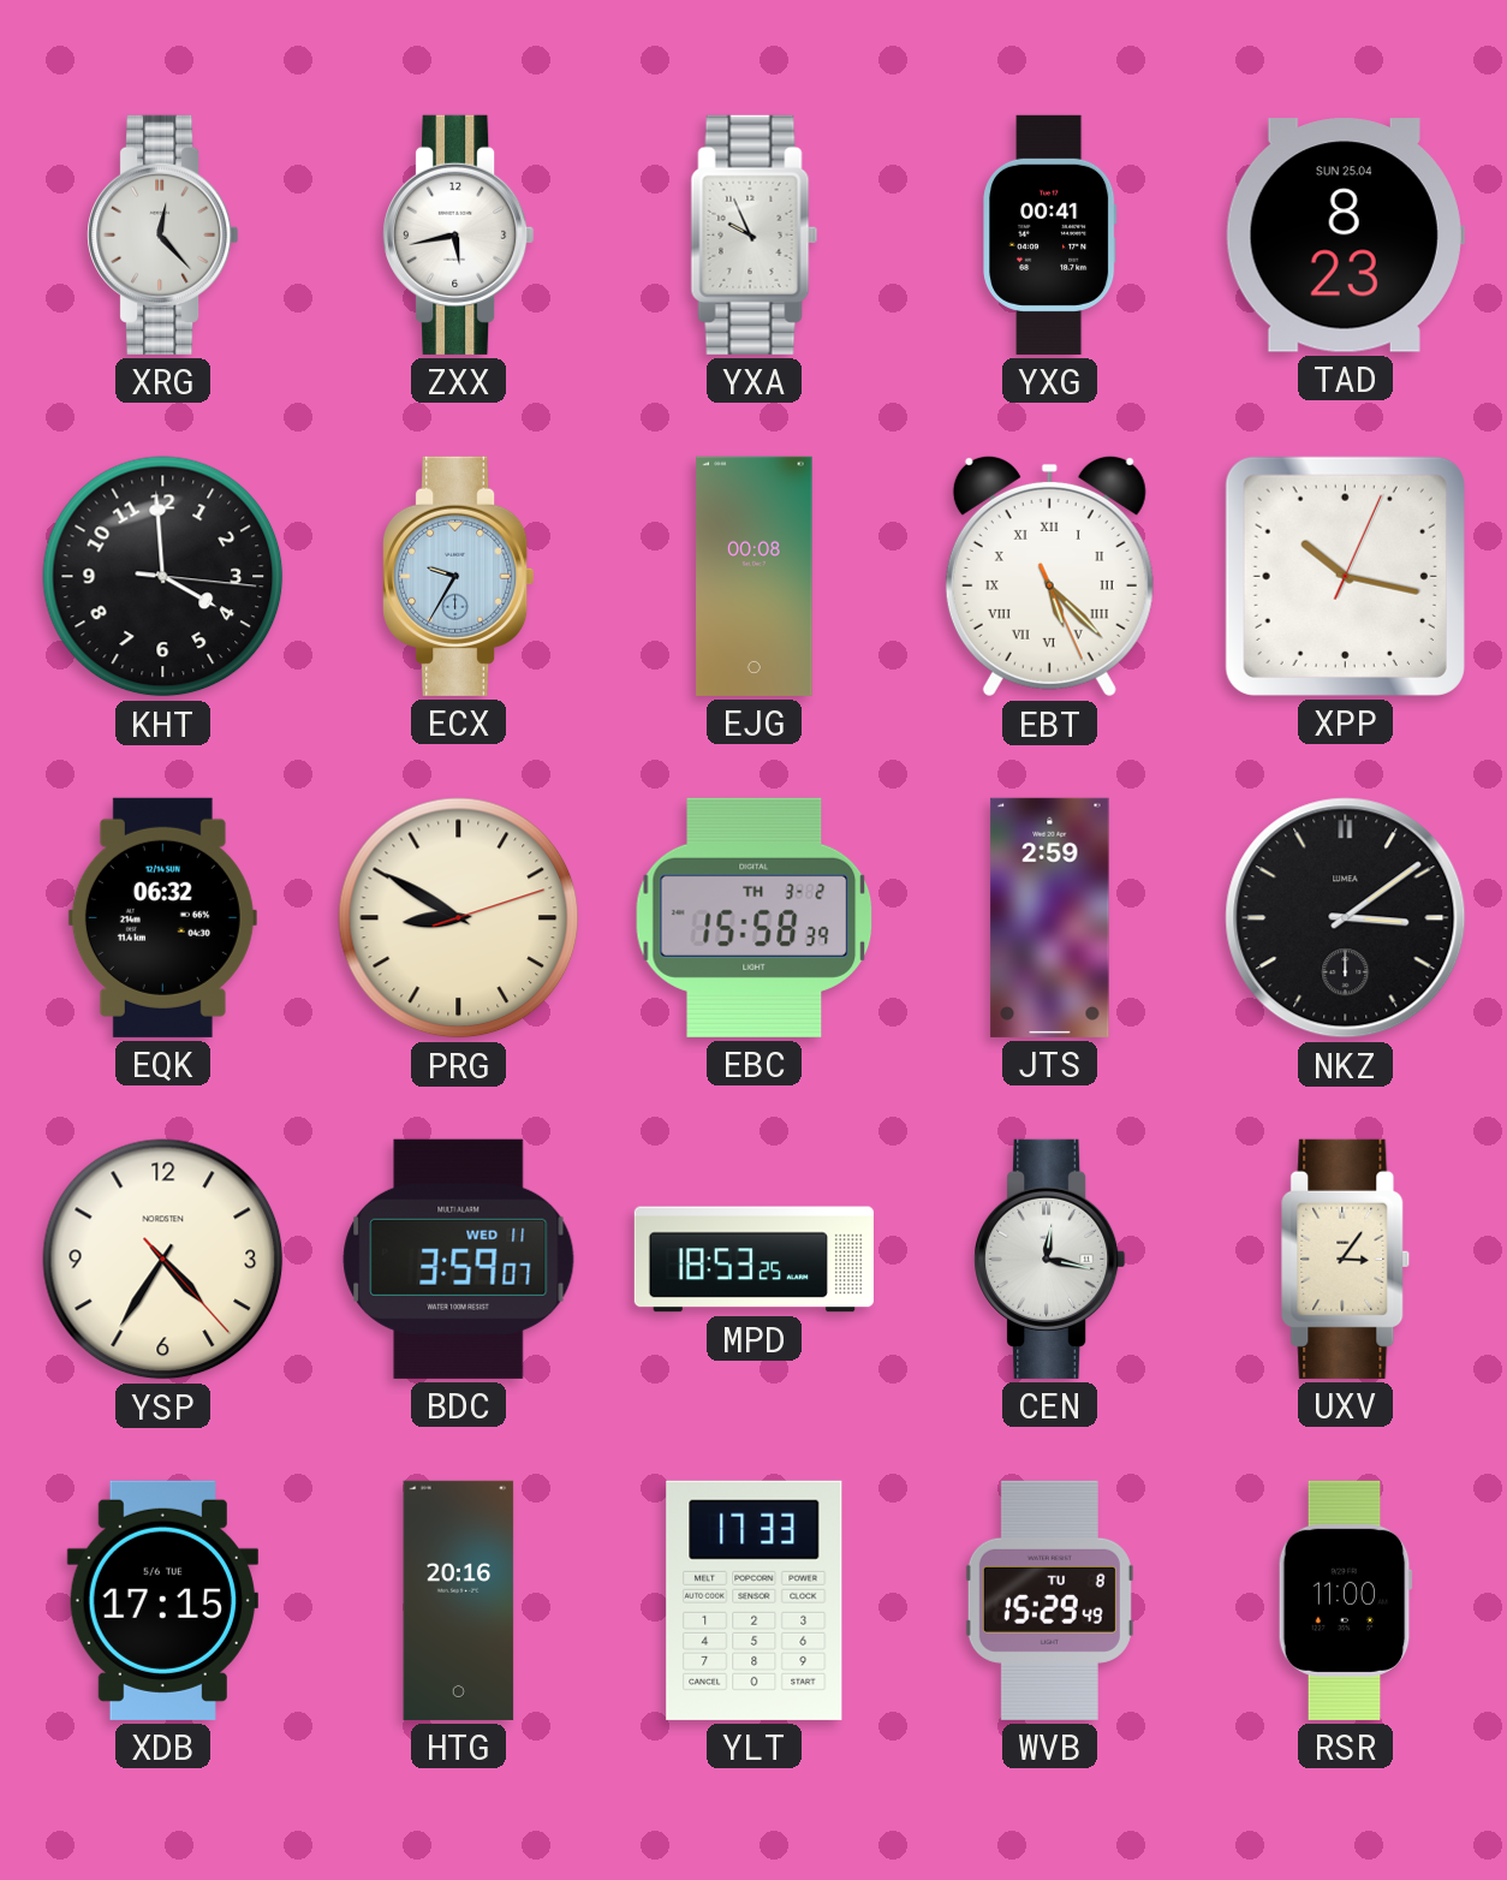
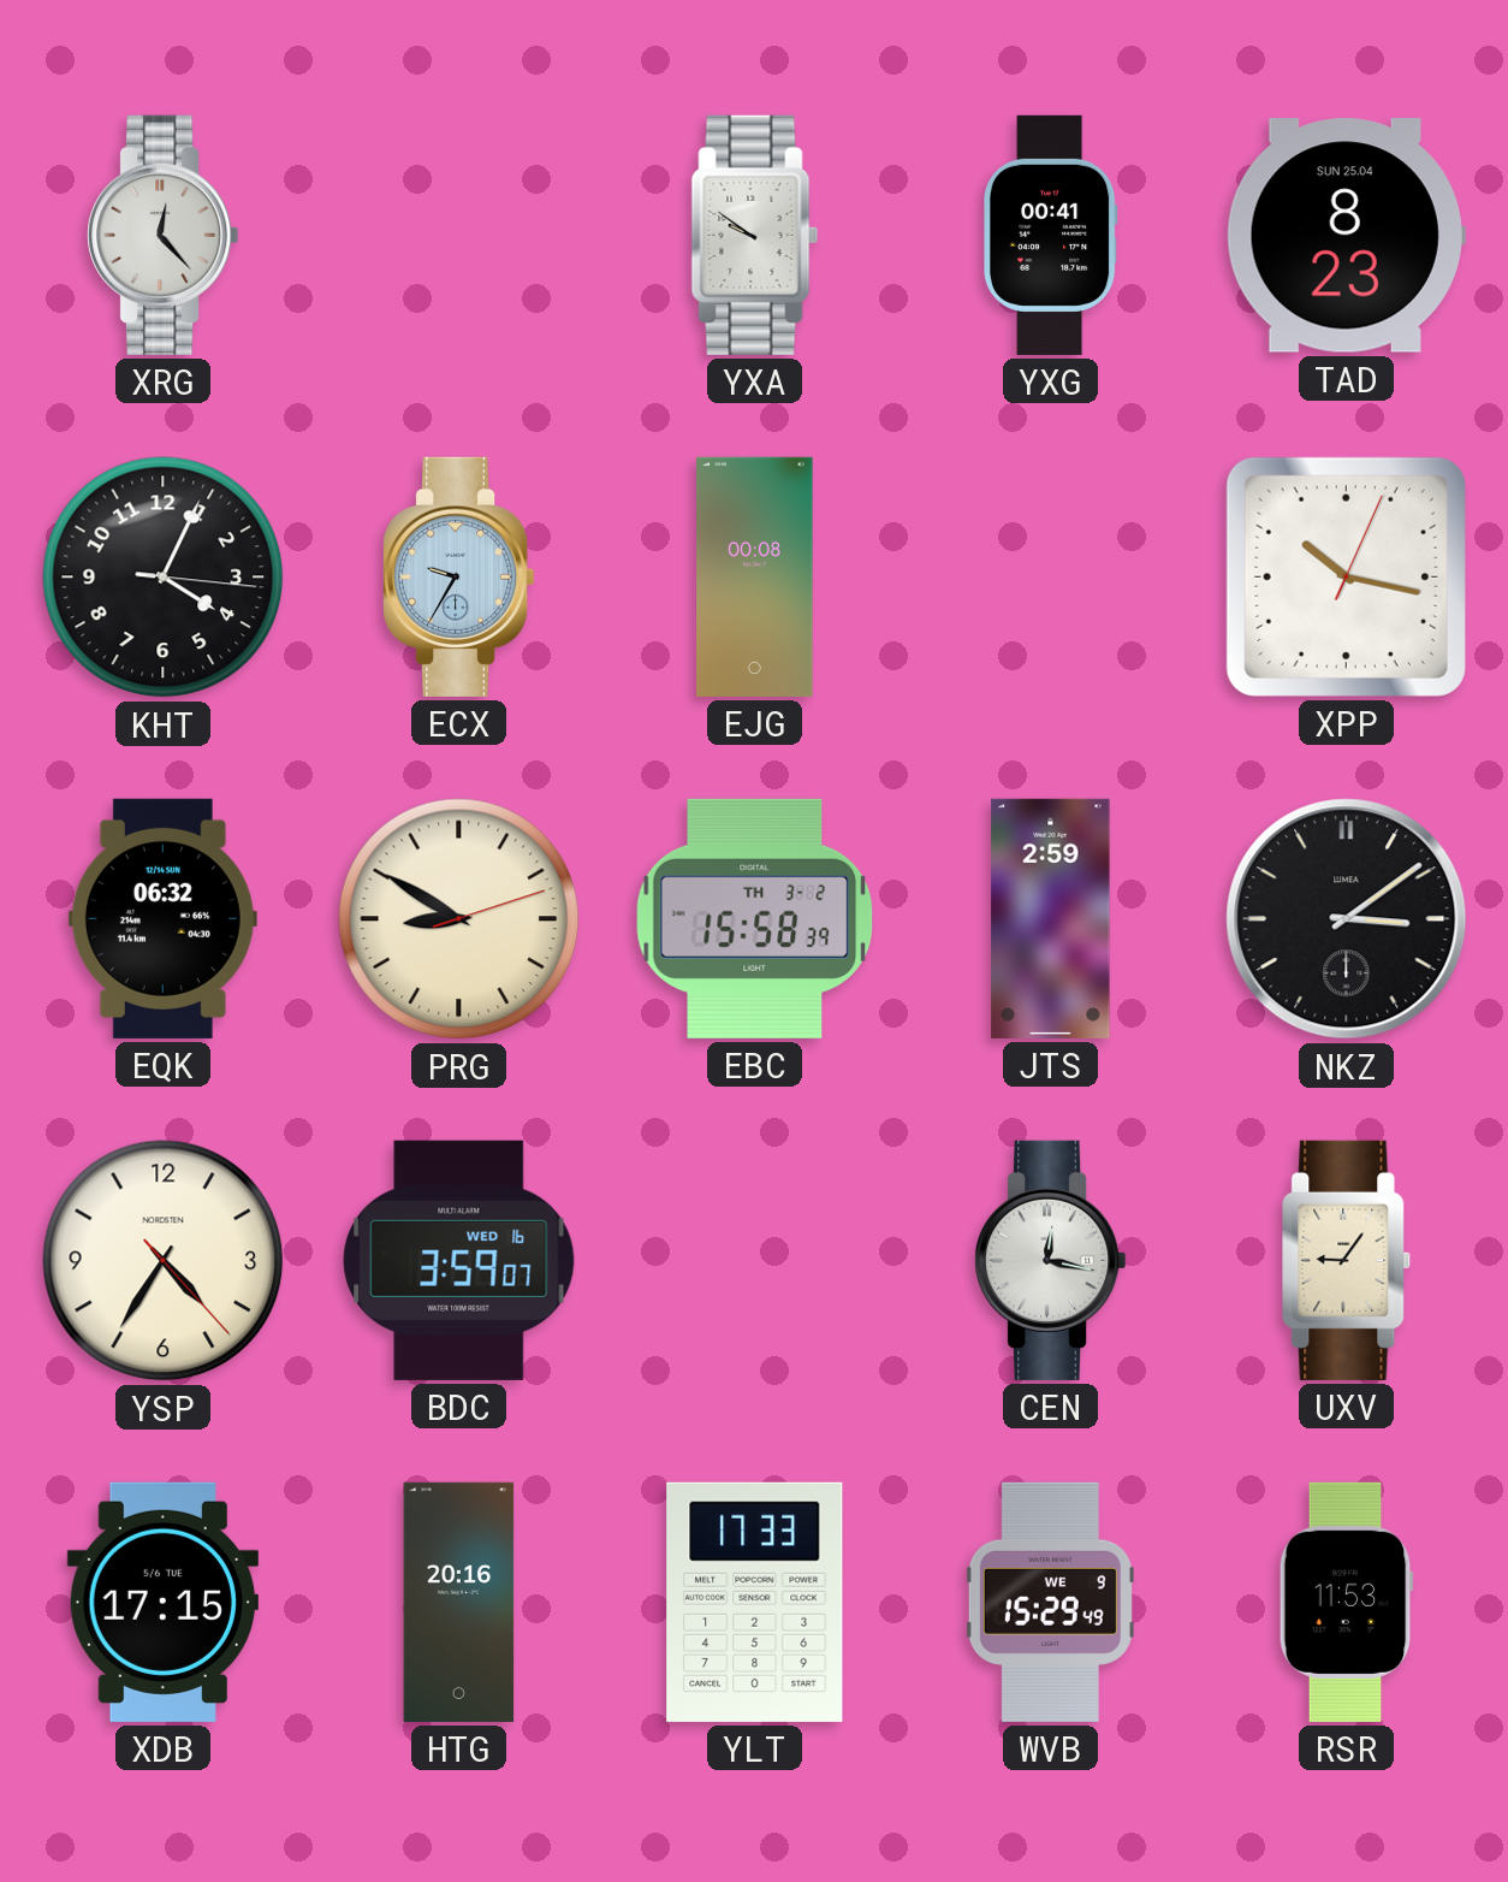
ZXX: 5:43 -> none
YXA: 9:56 -> 9:51
KHT: 3:59 -> 4:04
EBT: 5:22 -> none
BDC date: WED 11 -> WED 16
MPD: 18:53 -> none
UXV: 3:06 -> 9:06
WVB date: TU 8 -> WE 9
RSR: 11:00 -> 11:53
